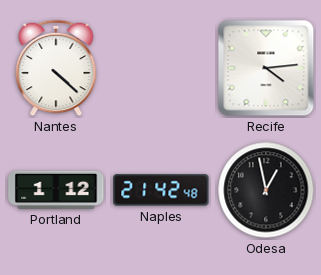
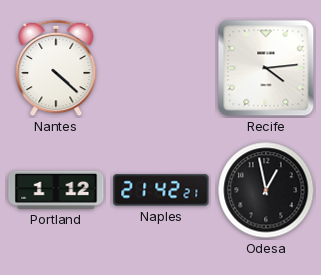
Naples: 21:42:48 -> 21:42:21
